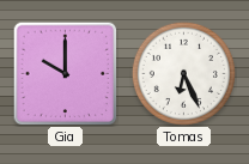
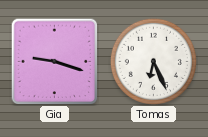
Gia: 10:00 -> 9:18
